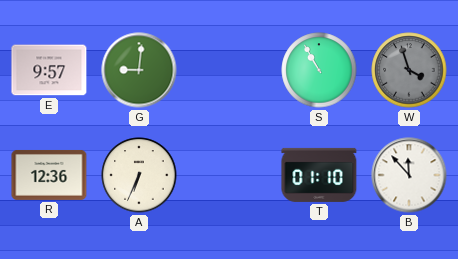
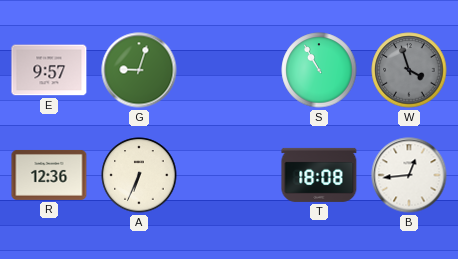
G: 9:01 -> 9:03
T: 01:10 -> 18:08
B: 11:53 -> 12:44
